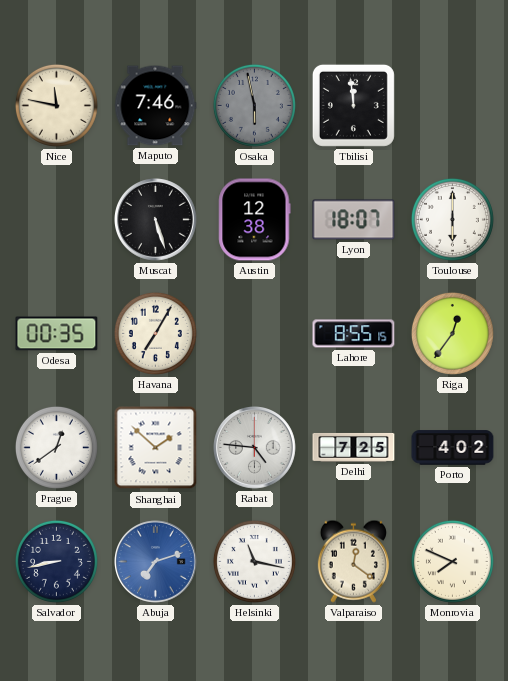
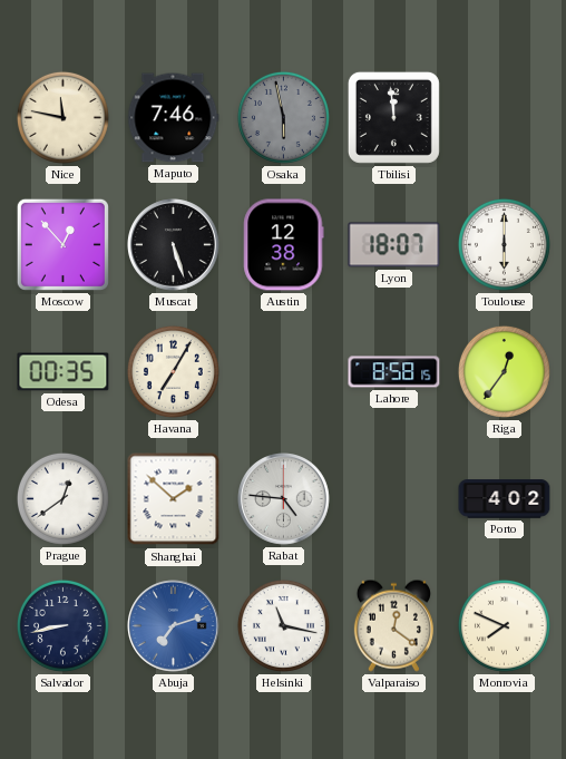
Moscow: none -> 12:53
Lahore: 8:55 -> 8:58
Delhi: 7:25 -> none
